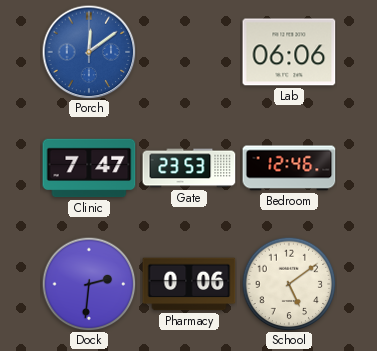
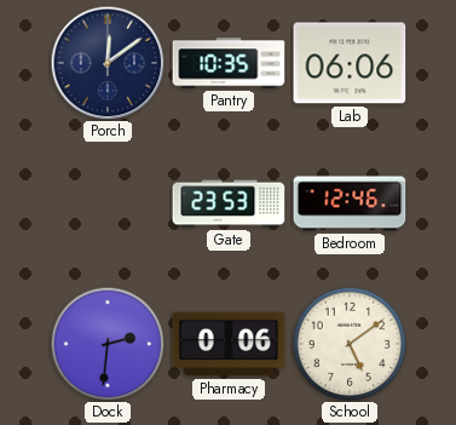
Porch dial: blue -> navy
Pantry: none -> 10:35
Clinic: 7:47 -> none
